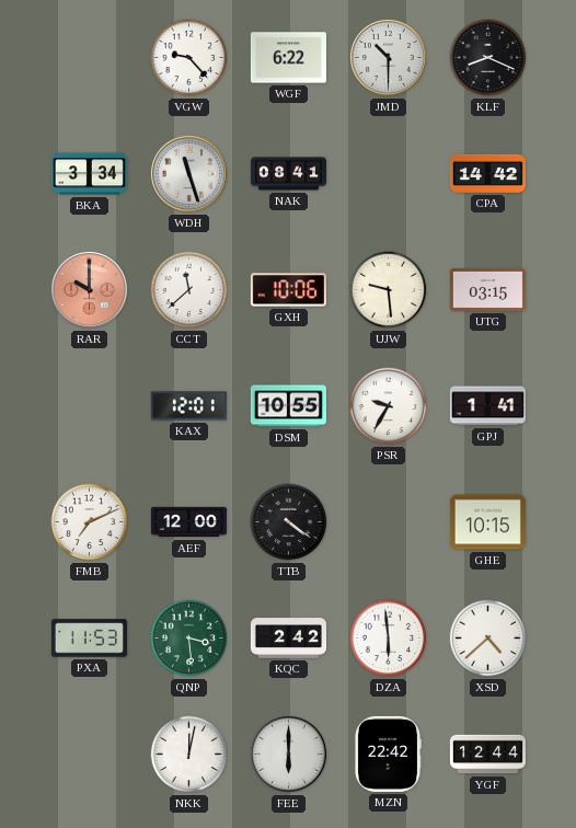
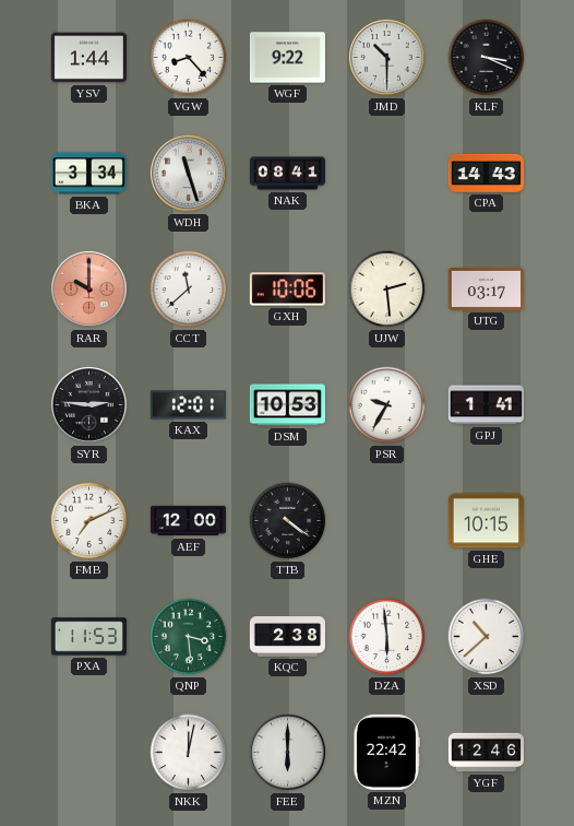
YSV: none -> 1:44
VGW: 9:23 -> 8:23
WGF: 6:22 -> 9:22
KLF: 8:19 -> 3:19
CPA: 14:42 -> 14:43
UJW: 9:29 -> 2:29
UTG: 03:15 -> 03:17
SYR: none -> 2:46
DSM: 10:55 -> 10:53
KQC: 2:42 -> 2:38
XSD: 4:38 -> 10:38
YGF: 12:44 -> 12:46
